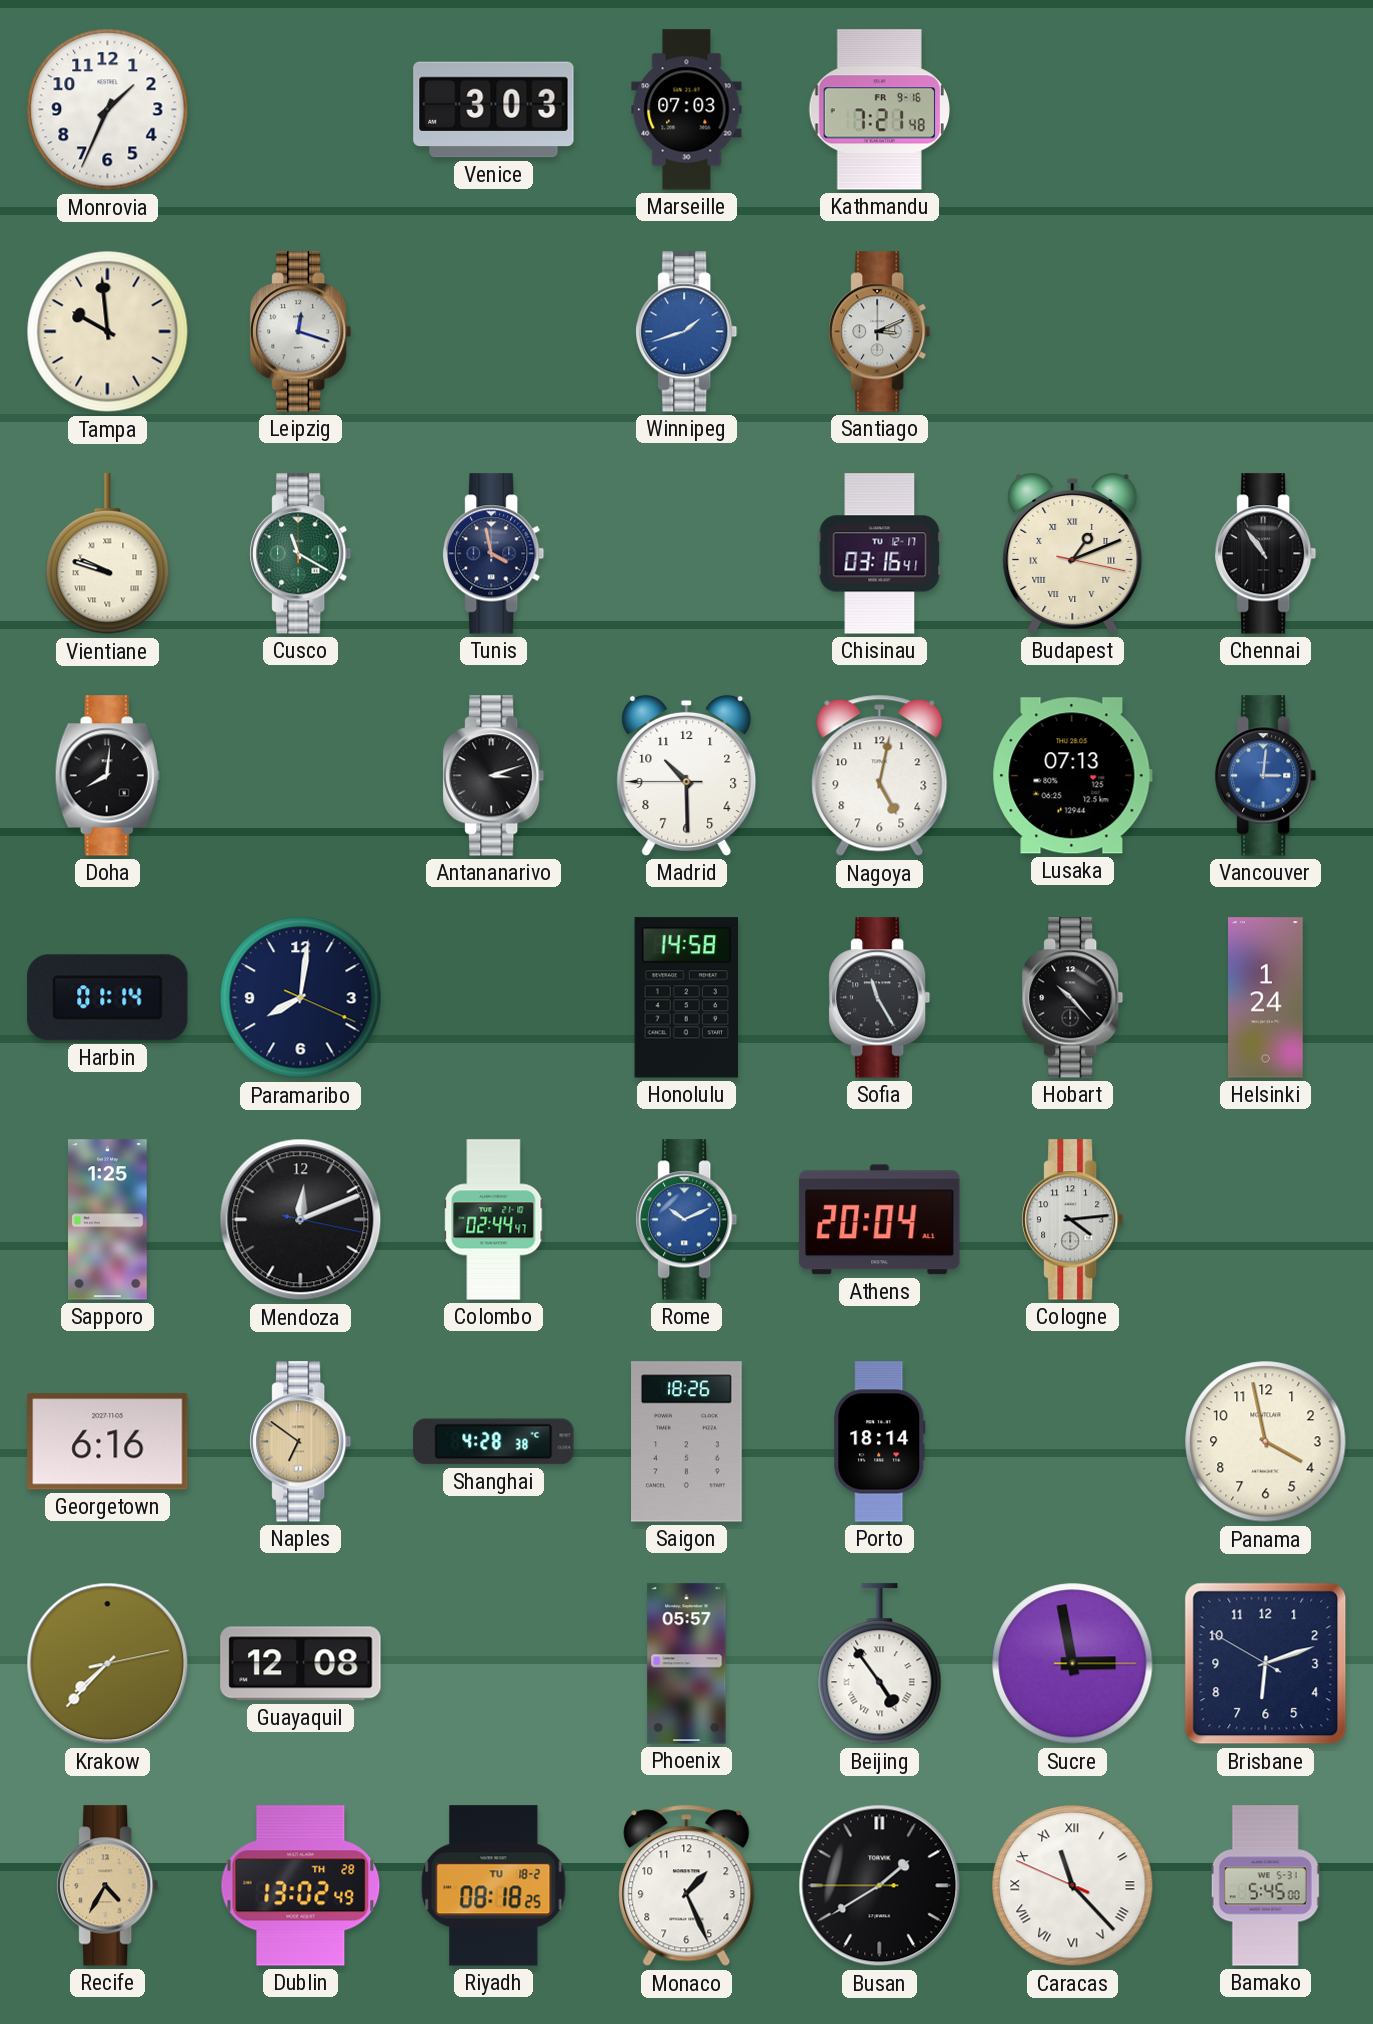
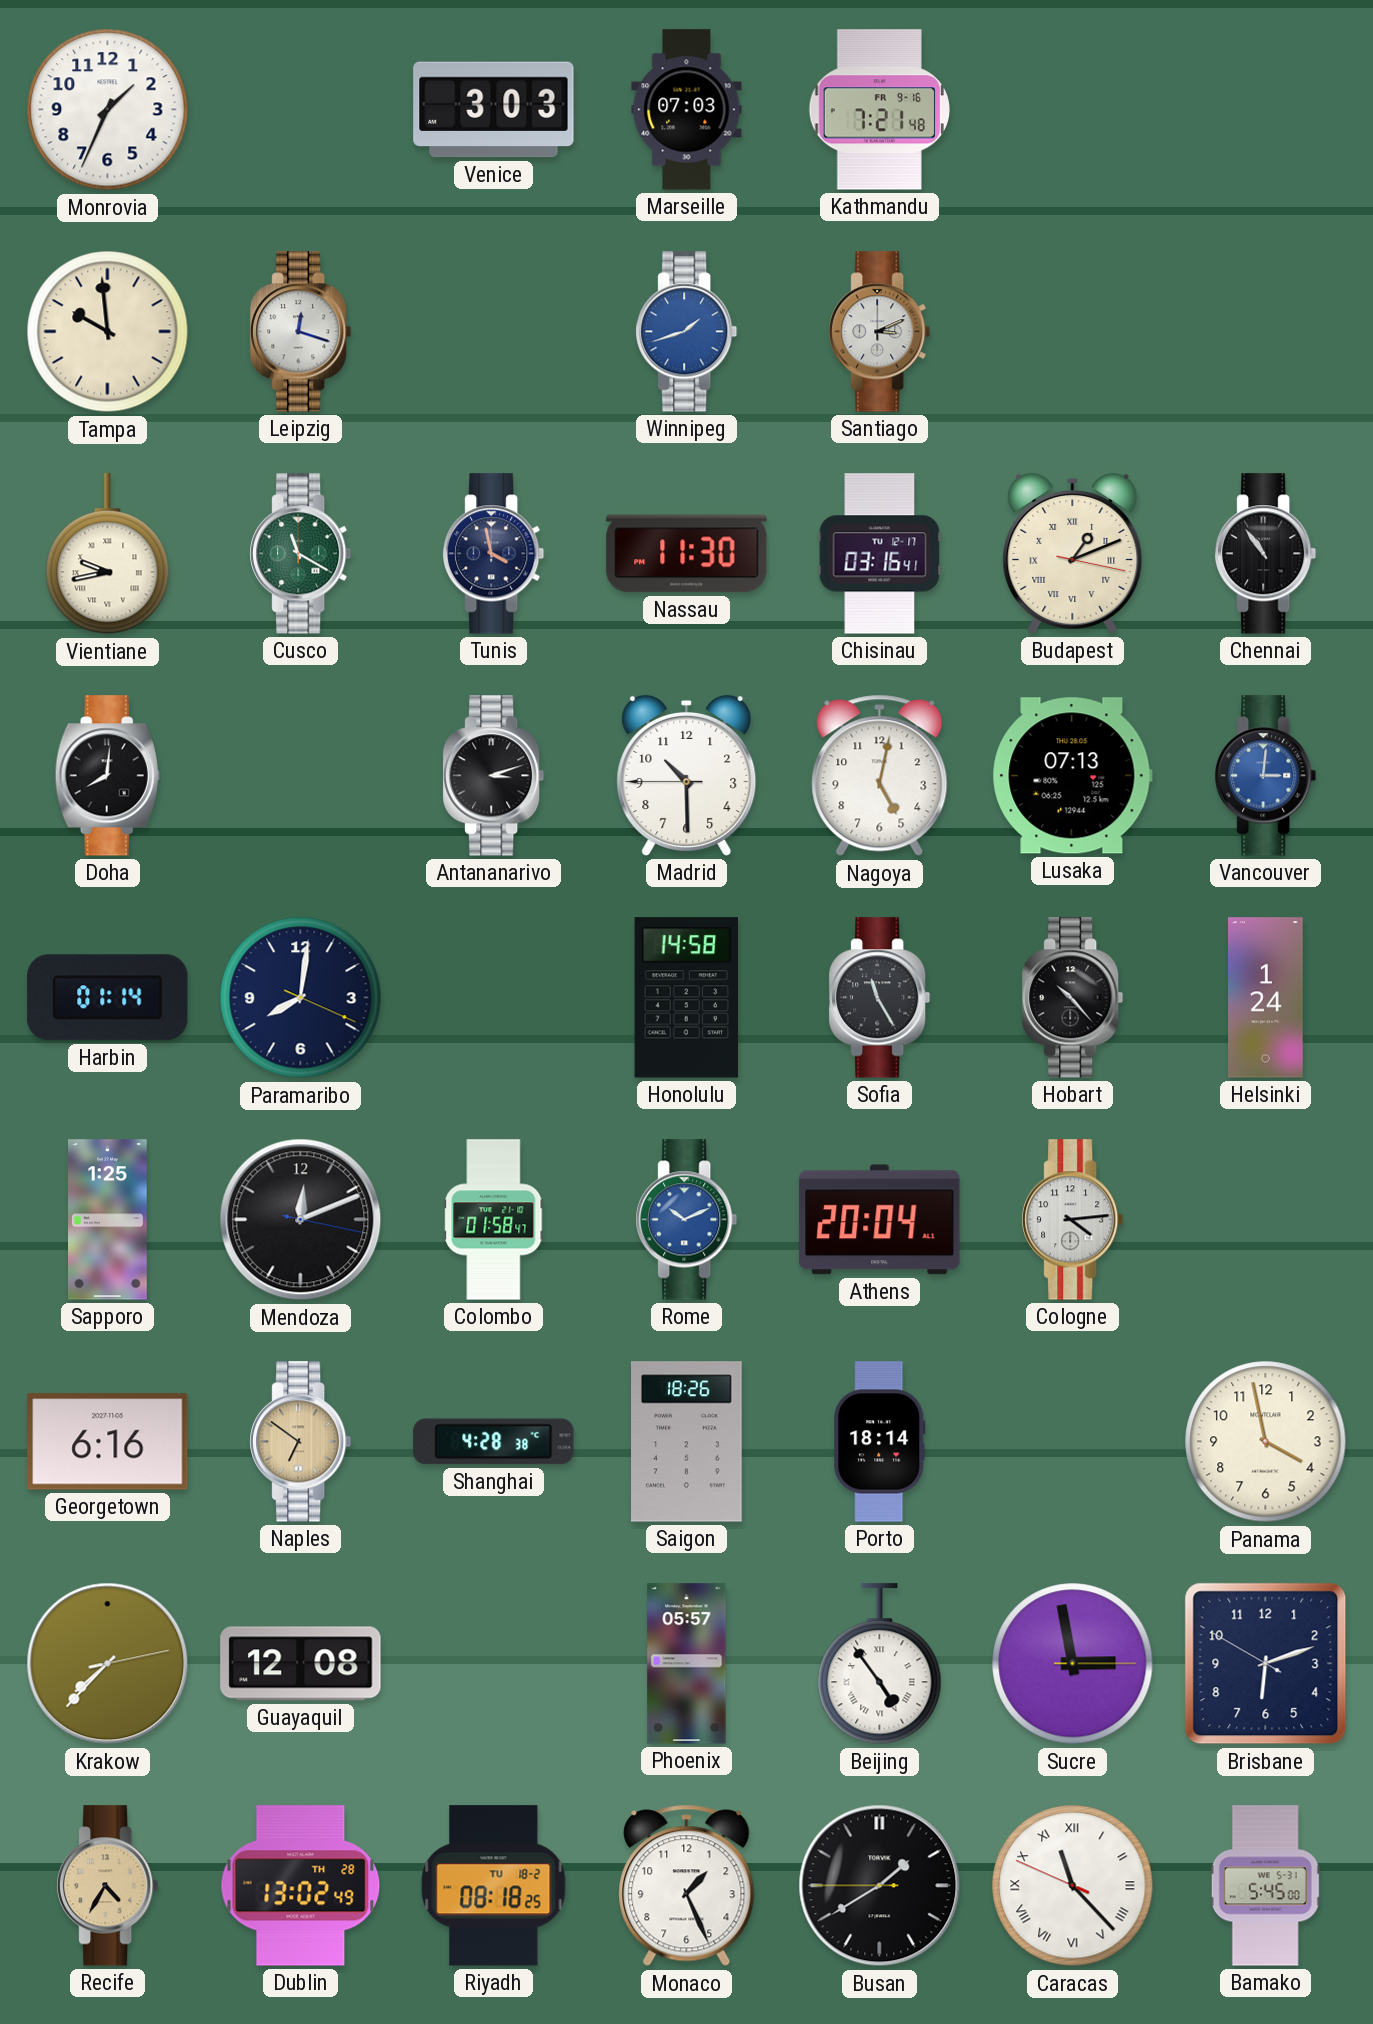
Vientiane: 9:48 -> 9:43
Nassau: none -> 11:30
Colombo: 02:44 -> 01:58
